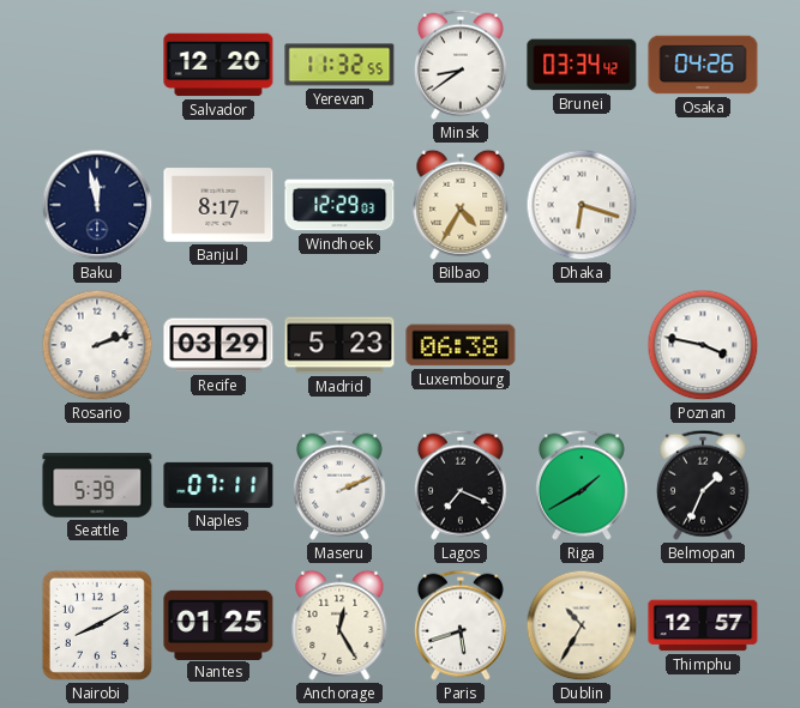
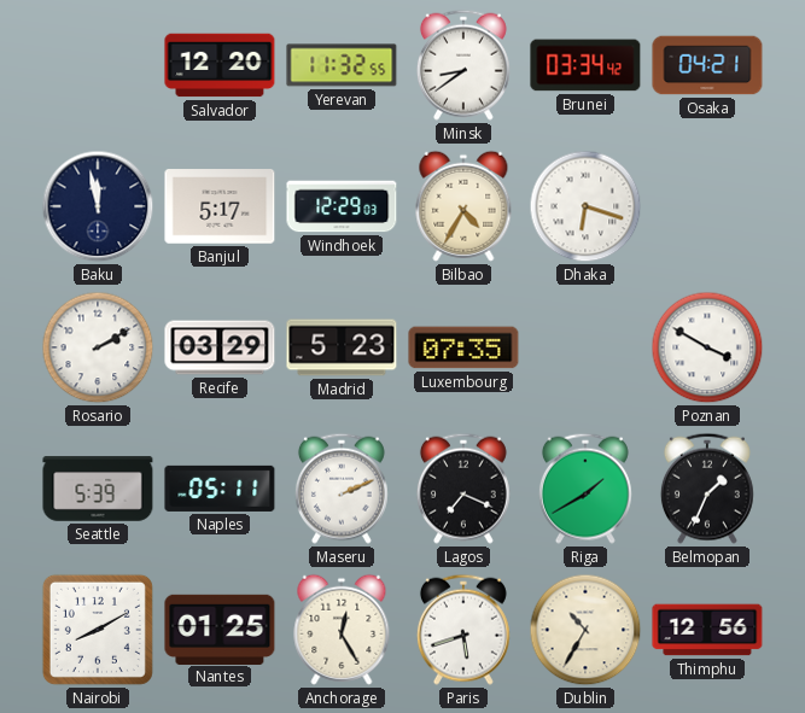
Osaka: 04:26 -> 04:21
Banjul: 8:17 -> 5:17
Rosario: 2:12 -> 2:10
Luxembourg: 06:38 -> 07:35
Poznan: 3:47 -> 3:50
Naples: 07:11 -> 05:11
Thimphu: 12:57 -> 12:56
